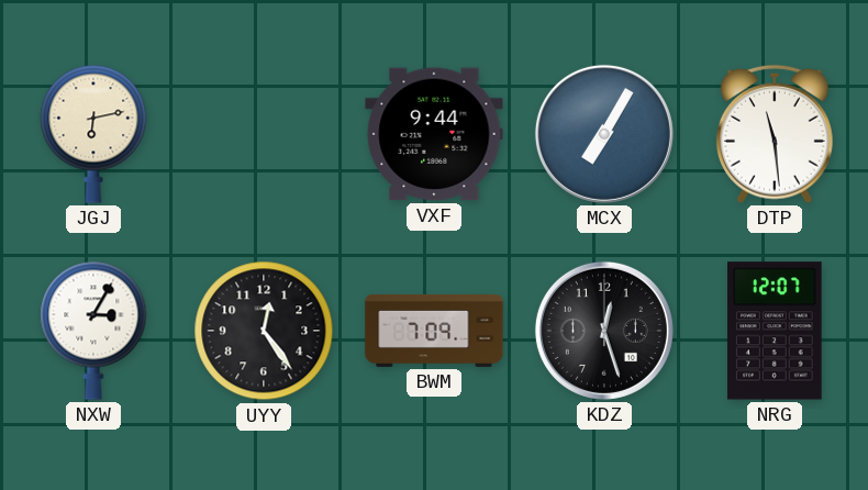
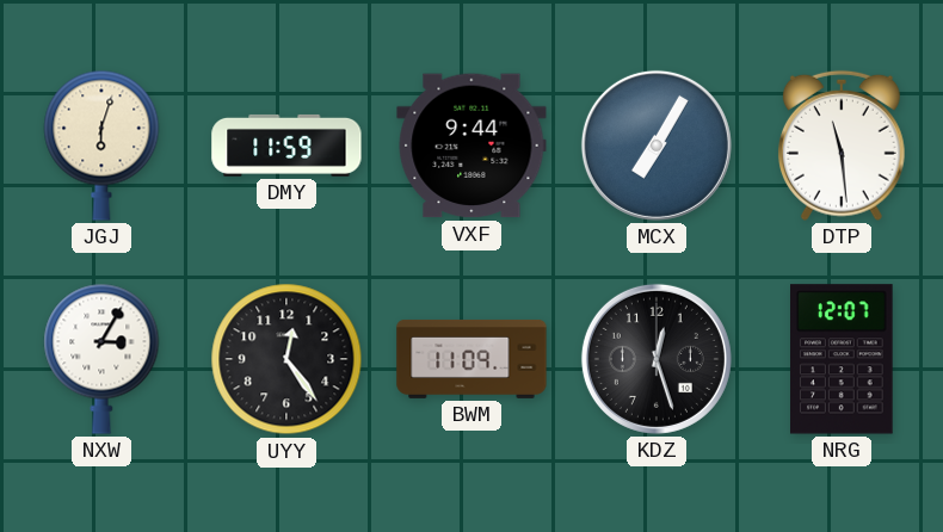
JGJ: 6:13 -> 6:03
DMY: none -> 11:59
BWM: 7:09 -> 11:09
